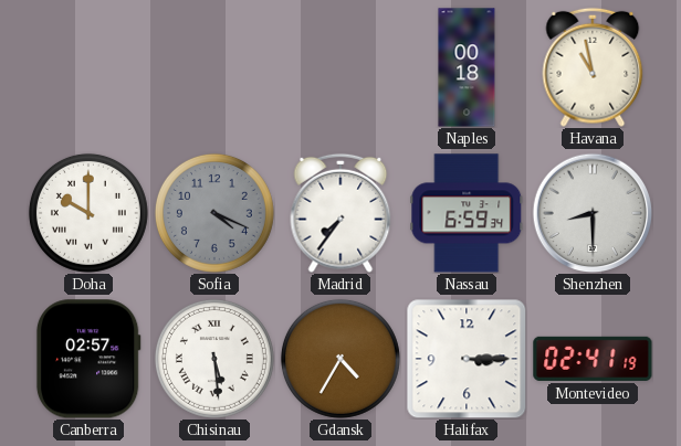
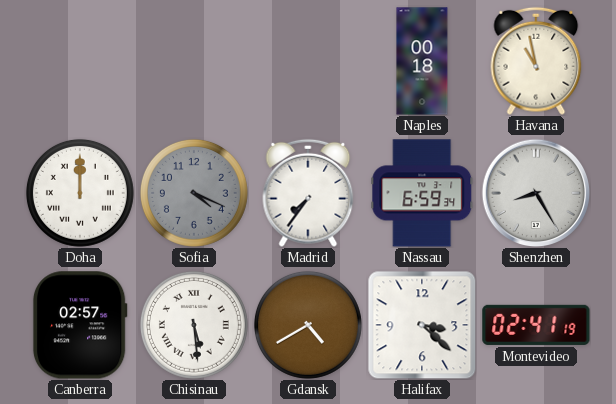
Doha: 10:00 -> 12:00
Shenzhen: 8:30 -> 8:25
Gdansk: 4:35 -> 4:40
Halifax: 3:15 -> 3:22
